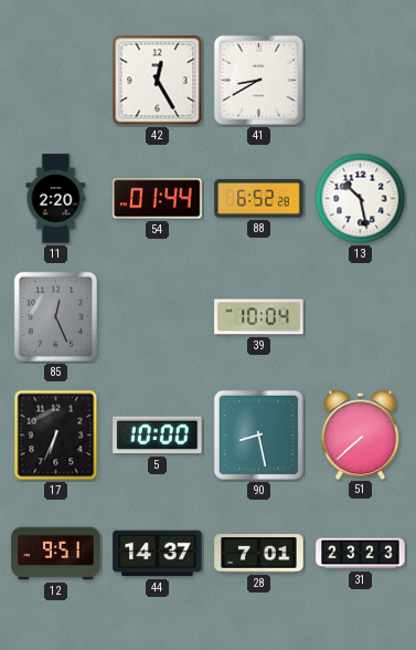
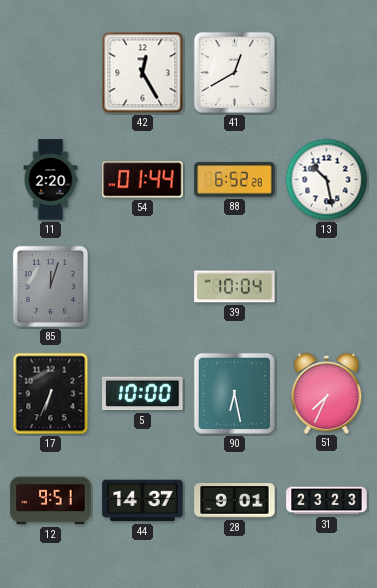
41: 8:40 -> 12:40
85: 12:26 -> 12:03
90: 8:28 -> 6:28
51: 7:38 -> 7:34
28: 7:01 -> 9:01
